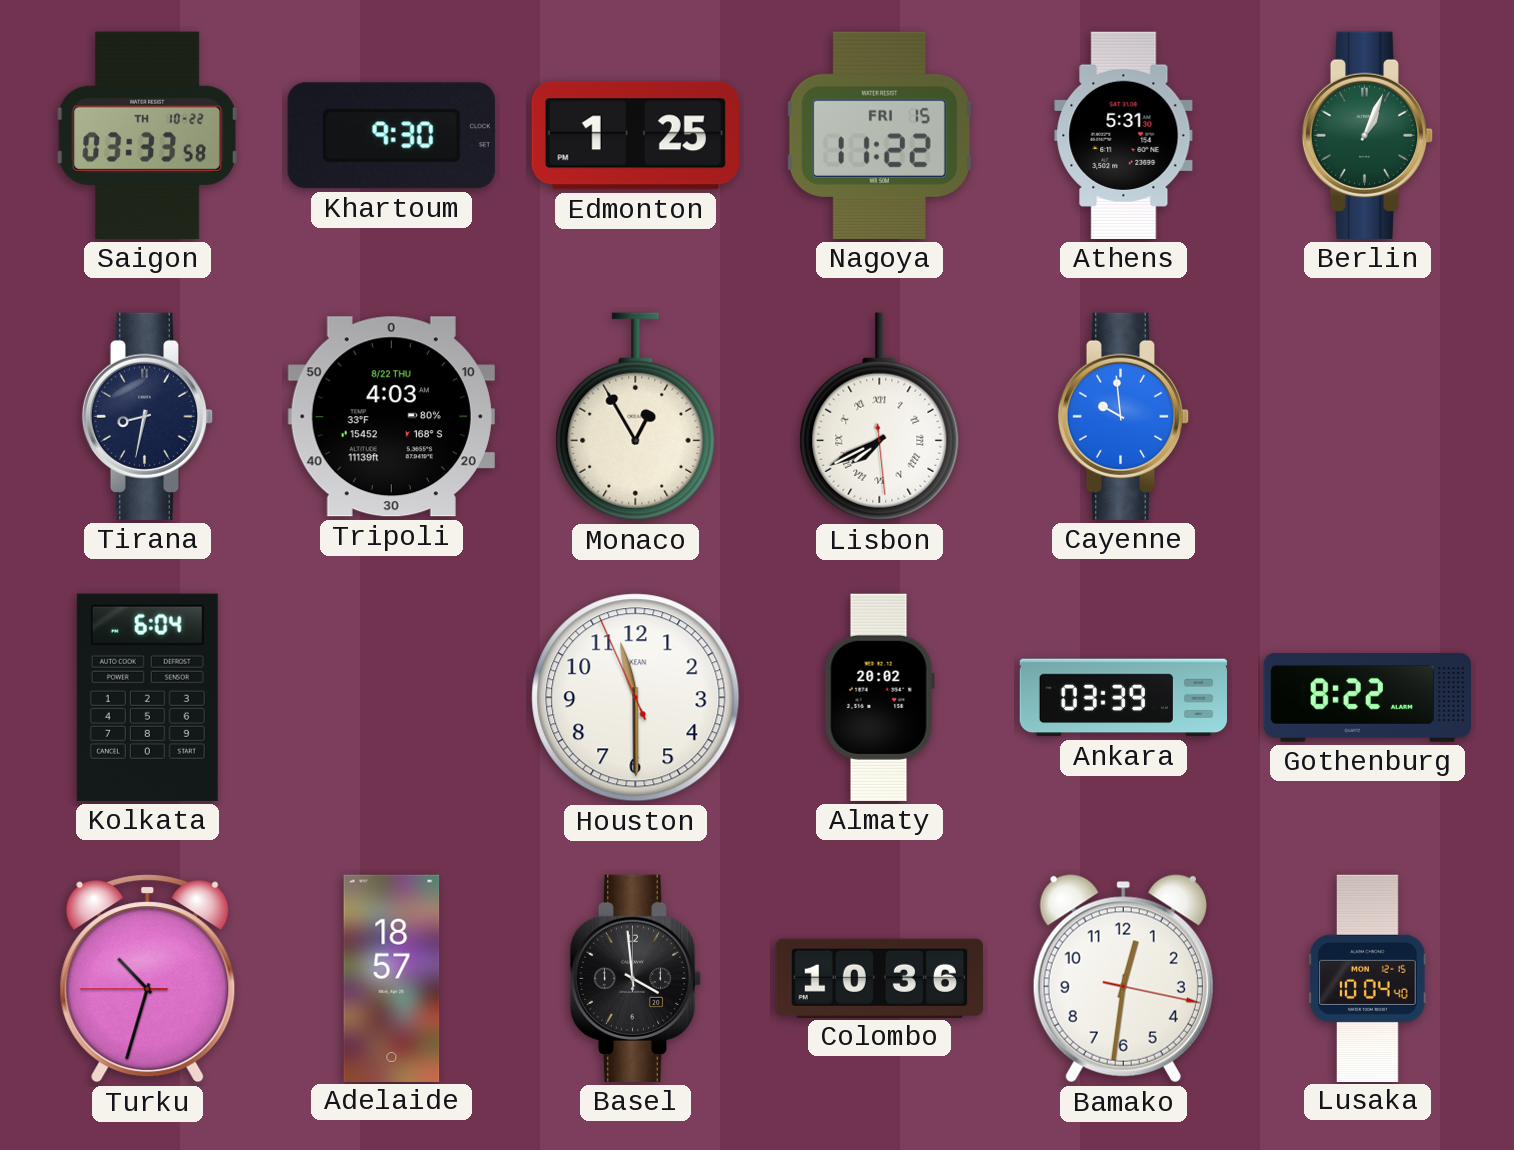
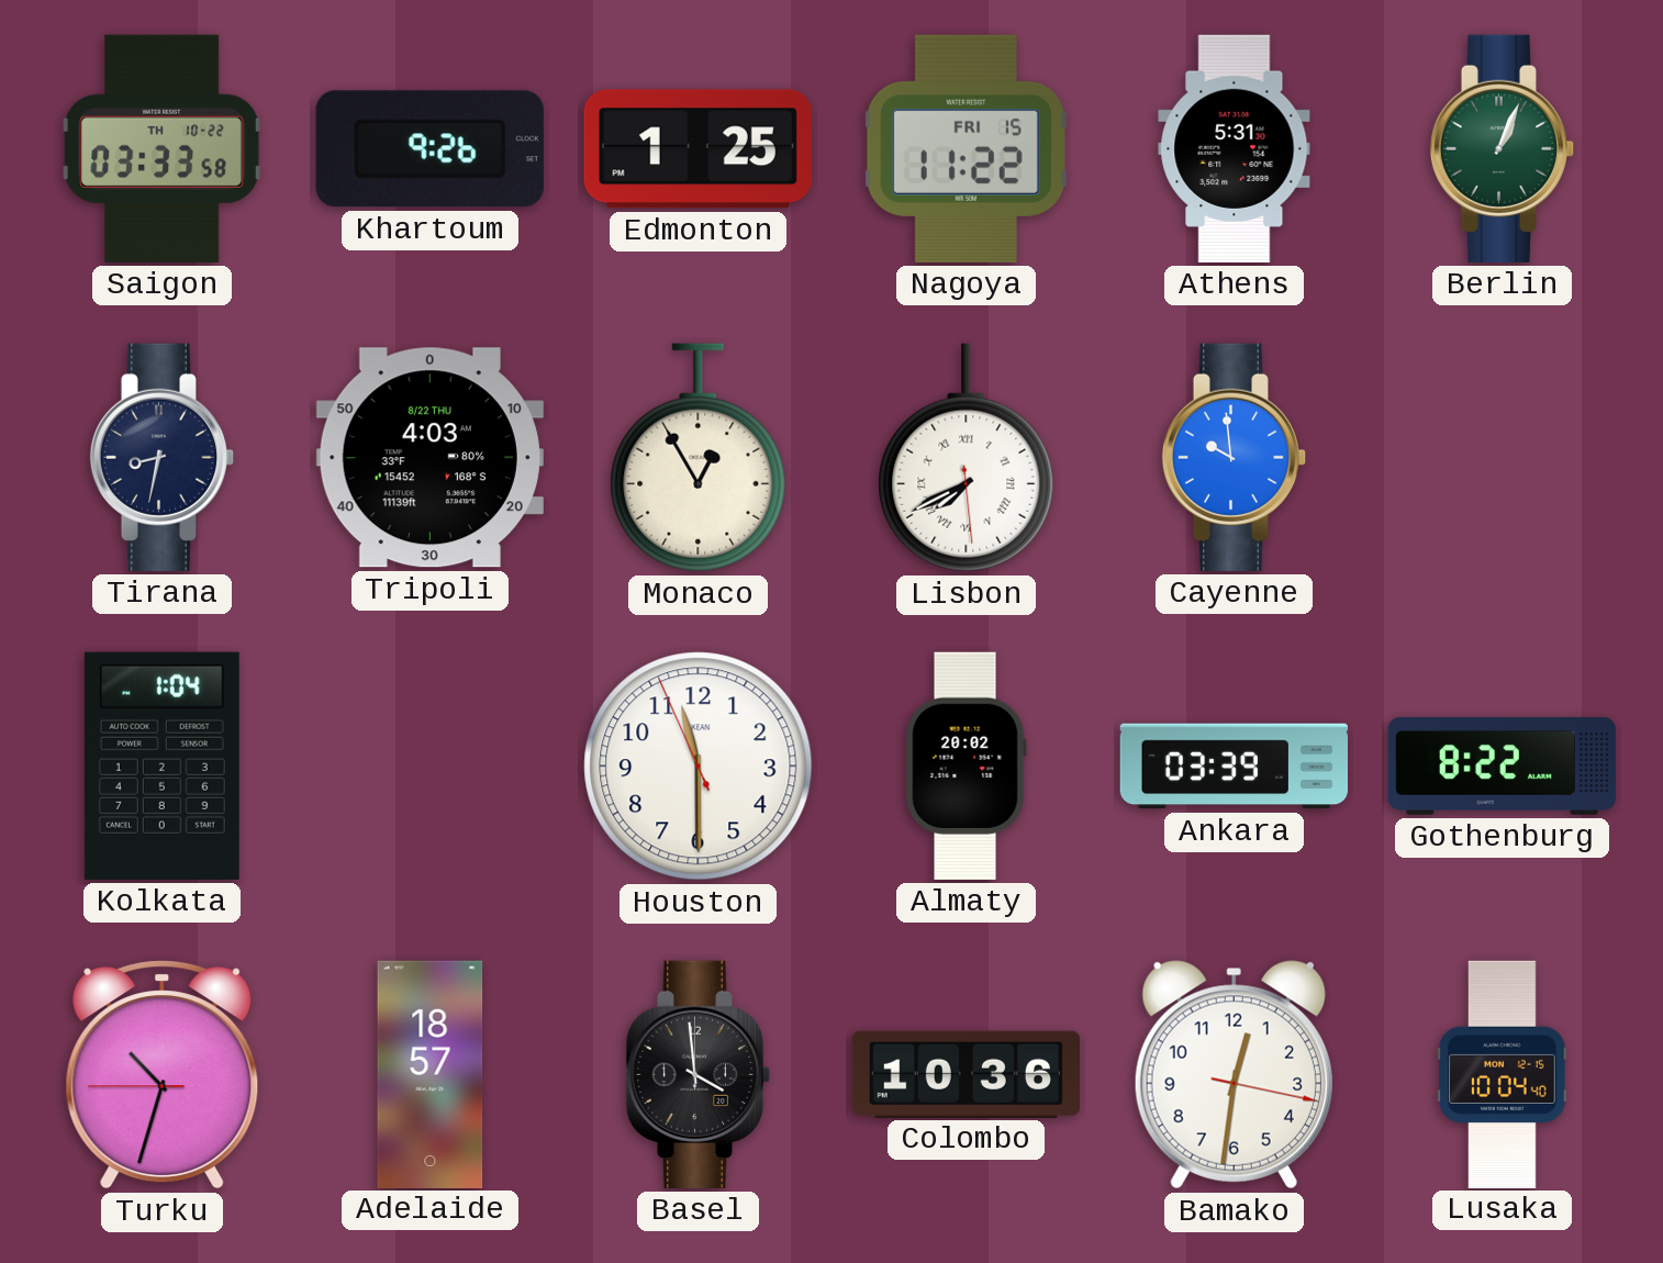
Khartoum: 9:30 -> 9:26
Kolkata: 6:04 -> 1:04
